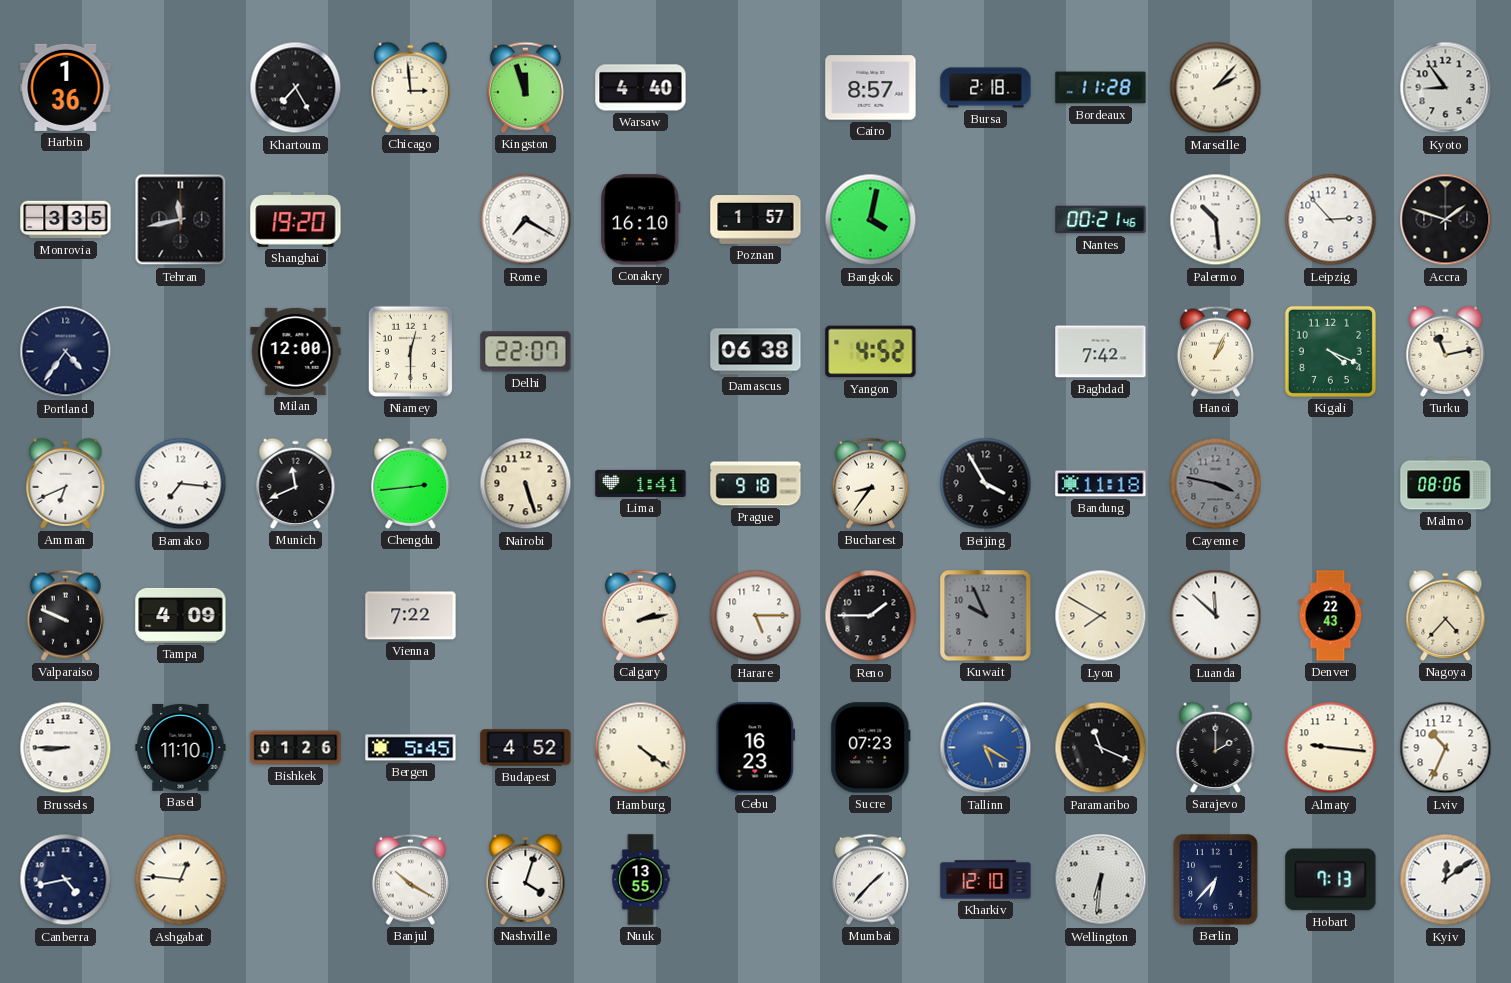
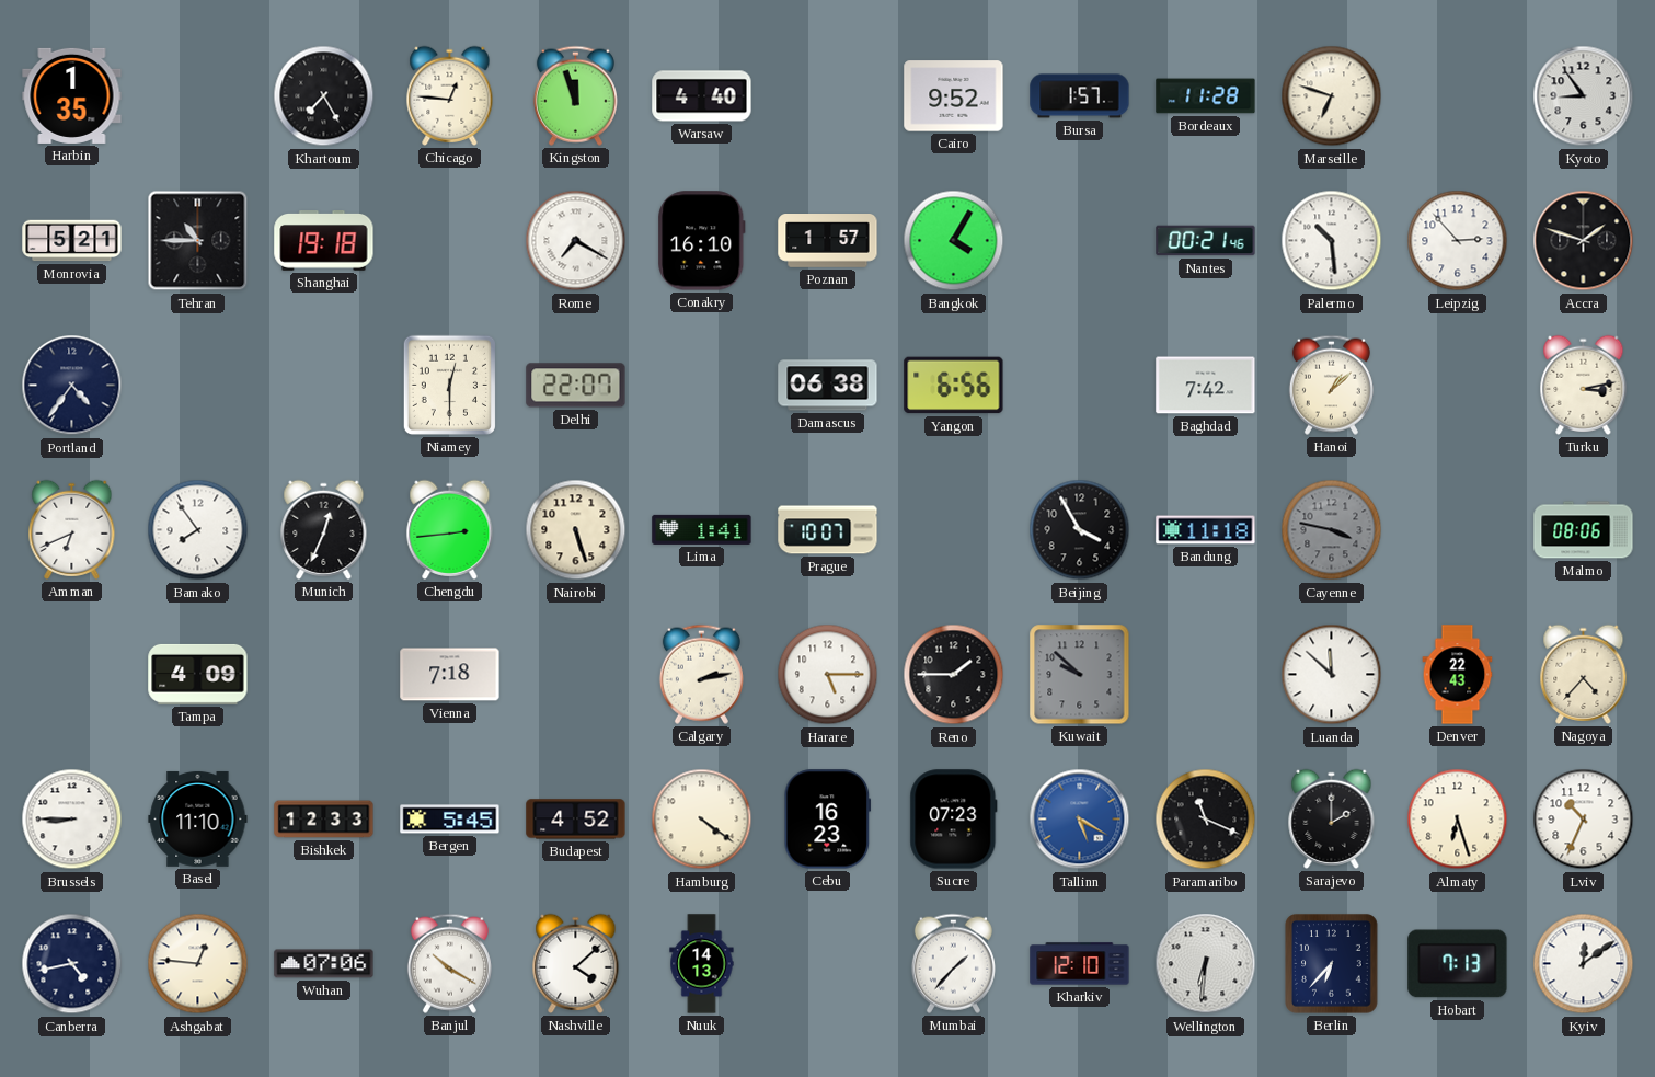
Harbin: 1:36 -> 1:35
Chicago: 2:59 -> 12:46
Cairo: 8:57 -> 9:52
Bursa: 2:18 -> 1:57
Marseille: 2:07 -> 6:48
Monrovia: 3:35 -> 5:21
Tehran: 11:43 -> 10:45
Shanghai: 19:20 -> 19:18
Bangkok: 4:02 -> 4:05
Milan: 12:00 -> none
Yangon: 4:52 -> 6:56
Hanoi: 1:04 -> 1:08
Kigali: 4:19 -> none
Turku: 11:13 -> 3:13
Bamako: 7:16 -> 7:54
Munich: 11:41 -> 12:34
Prague: 9:18 -> 10:07
Bucharest: 8:36 -> none
Valparaiso: 9:49 -> none
Vienna: 7:22 -> 7:18
Kuwait: 9:56 -> 9:52
Lyon: 7:50 -> none
Bishkek: 01:26 -> 12:33
Almaty: 9:16 -> 6:27
Wuhan: none -> 07:06
Nashville: 4:03 -> 4:08
Nuuk: 13:55 -> 14:13
